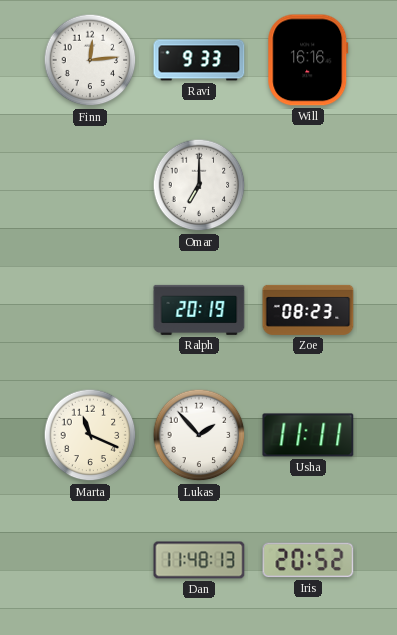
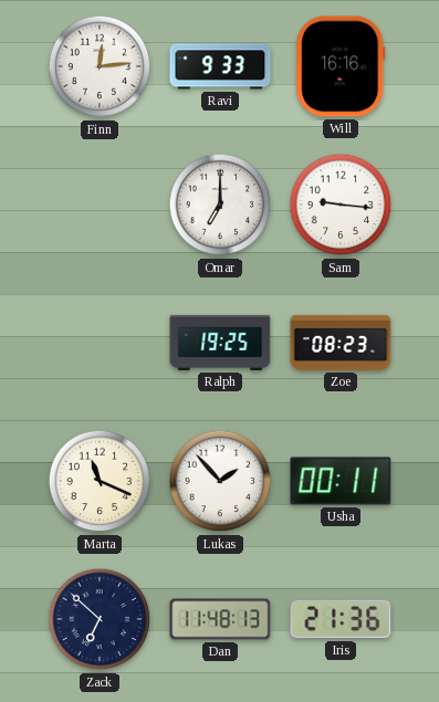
Sam: none -> 9:16
Ralph: 20:19 -> 19:25
Usha: 11:11 -> 00:11
Zack: none -> 6:52
Iris: 20:52 -> 21:36
